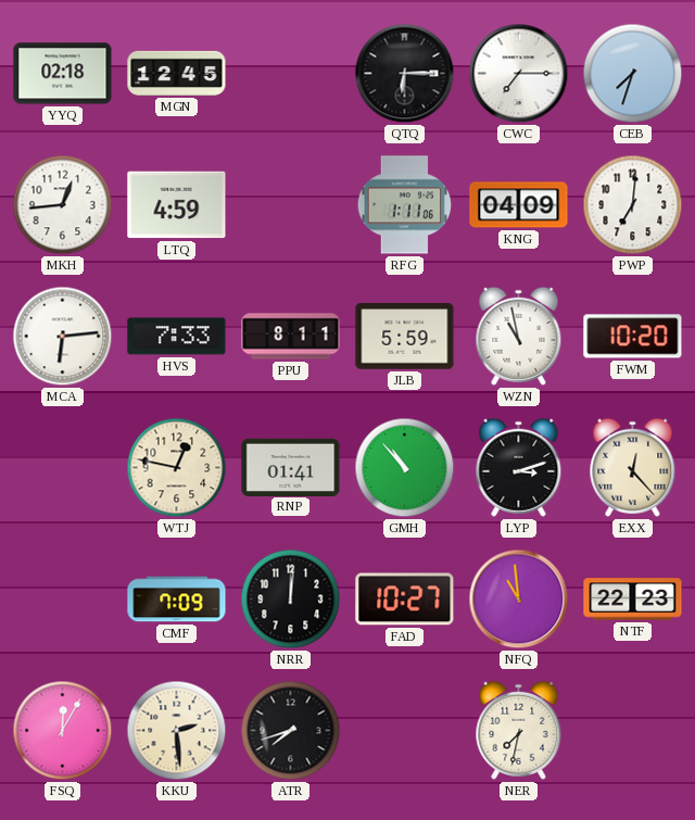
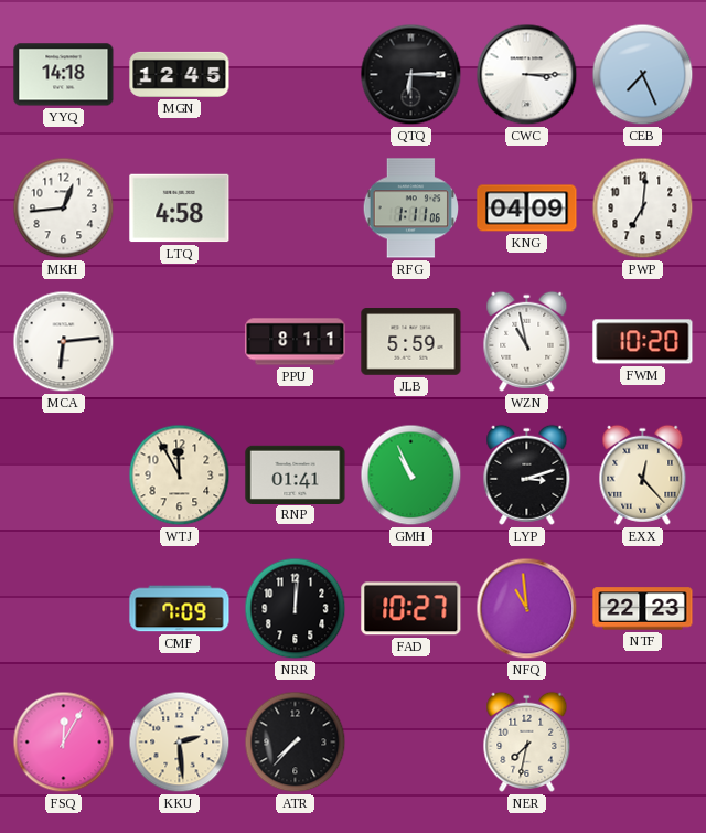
YYQ: 02:18 -> 14:18
CWC: 7:15 -> 3:15
CEB: 7:33 -> 7:26
LTQ: 4:59 -> 4:58
HVS: 7:33 -> none
WTJ: 12:47 -> 11:55
GMH: 10:53 -> 10:56
ATR: 7:42 -> 7:37
